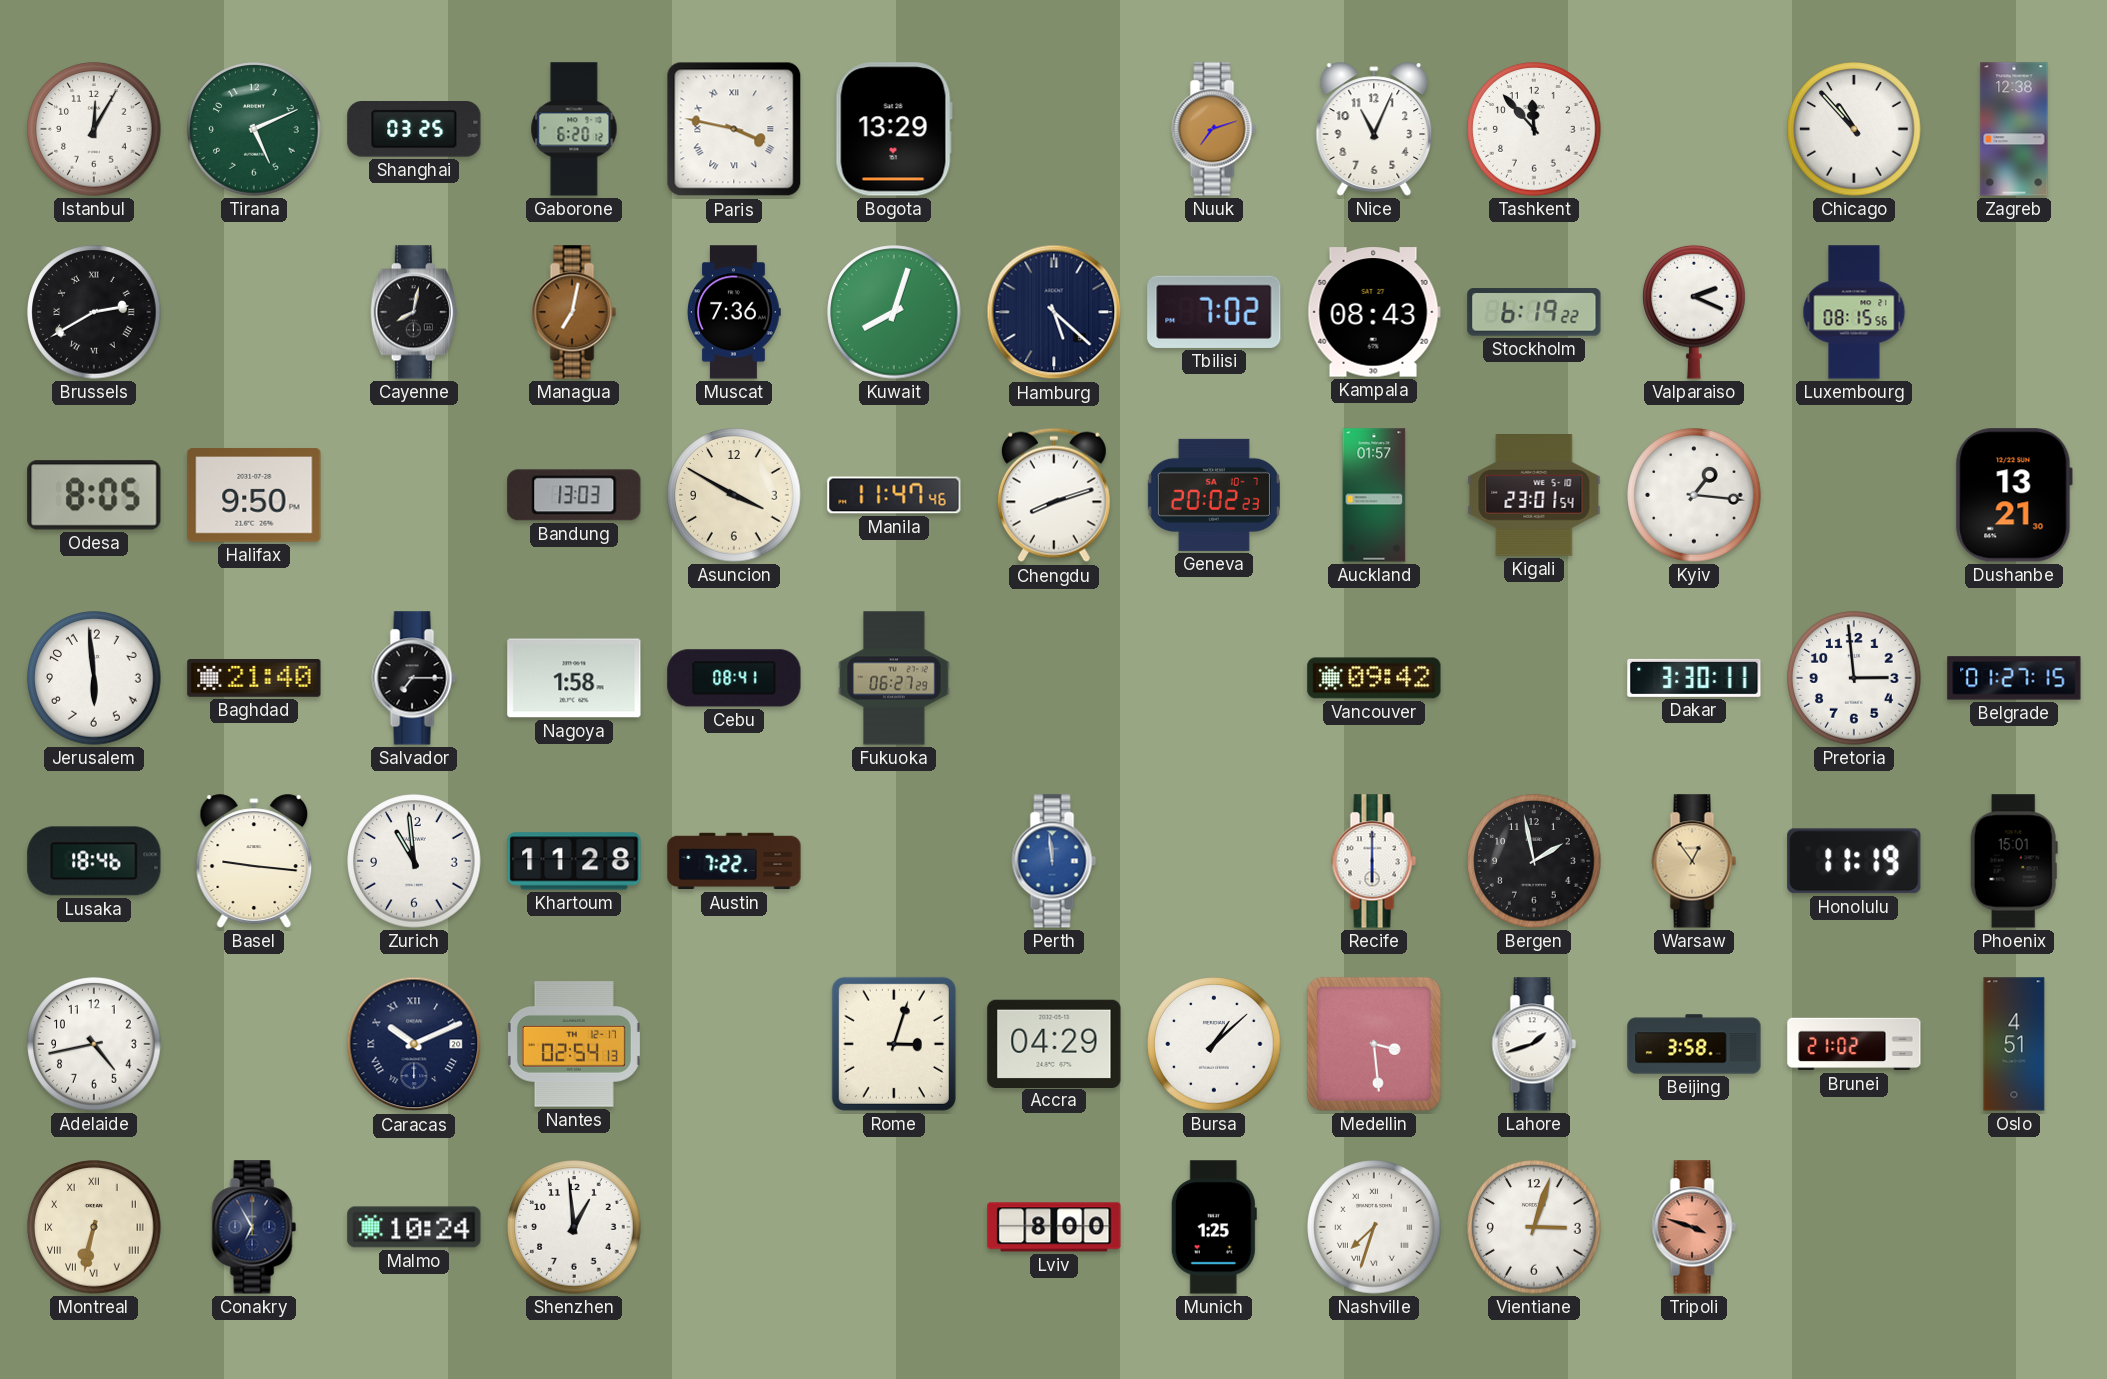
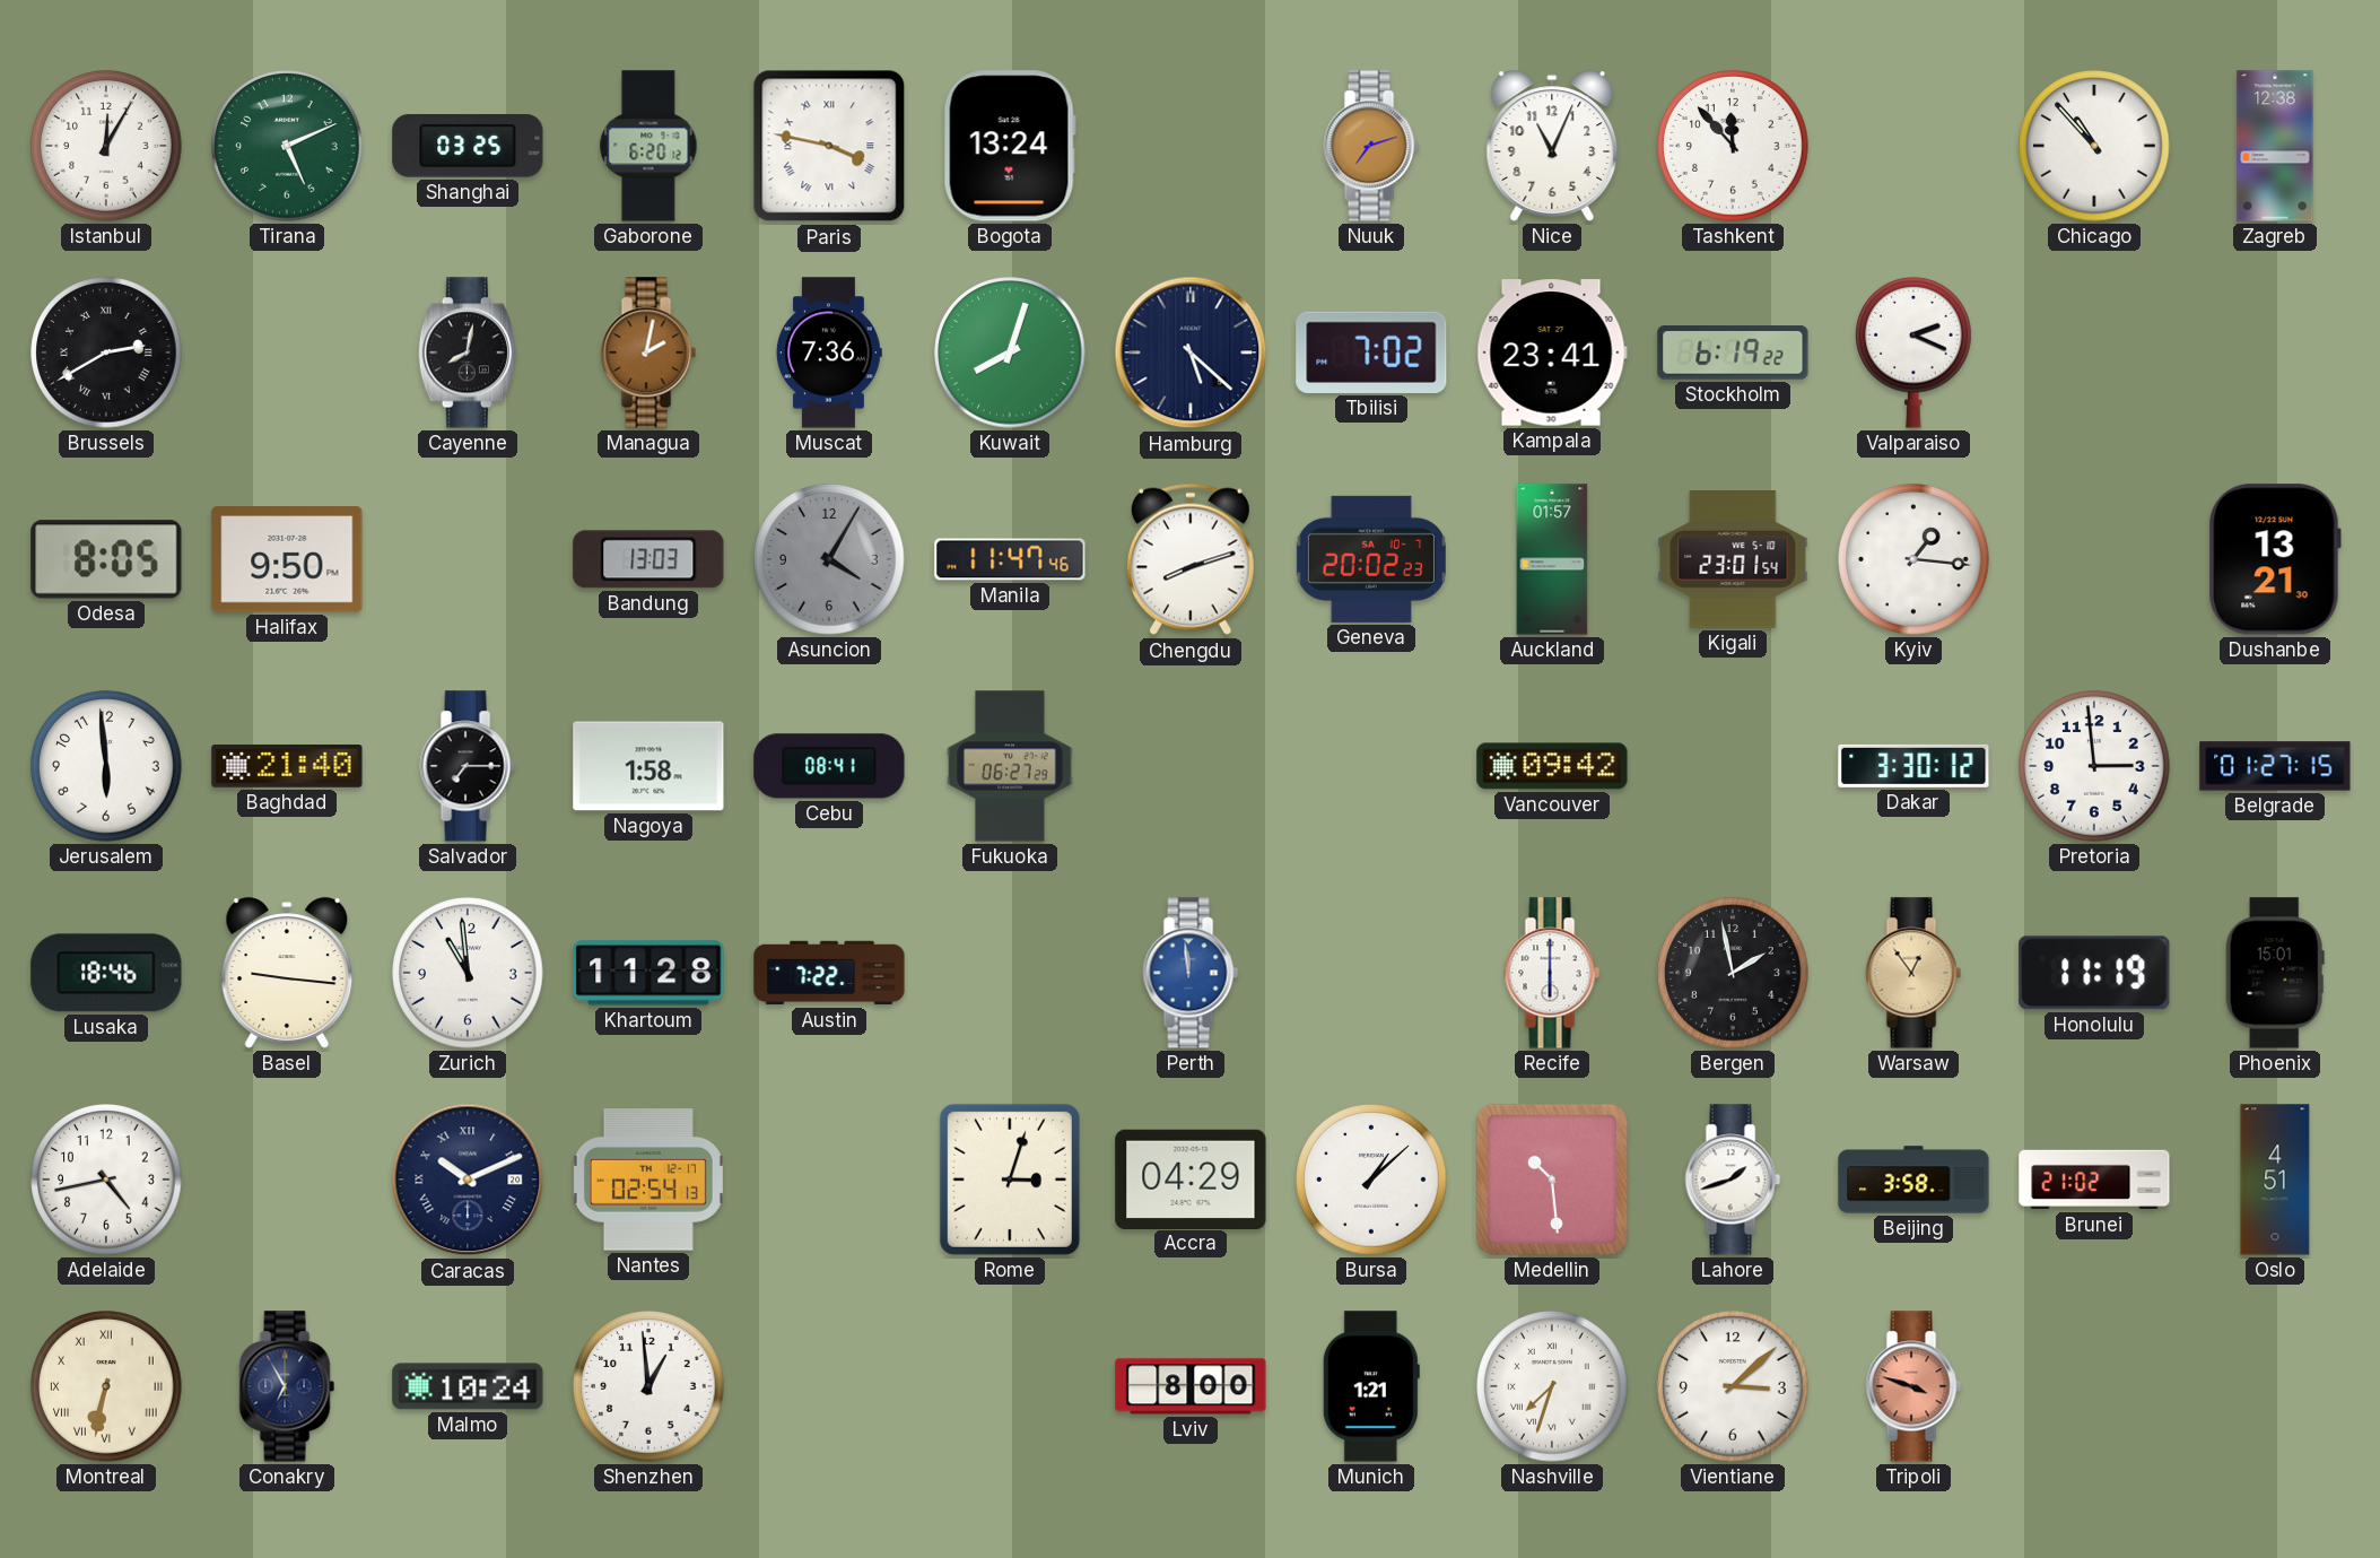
Bogota: 13:29 -> 13:24
Managua: 7:02 -> 2:02
Kampala: 08:43 -> 23:41
Luxembourg: 08:15 -> none
Asuncion: 3:50 -> 4:05
Asuncion dial: cream -> grey
Dakar: 3:30:11 -> 3:30:12
Medellin: 3:29 -> 10:29
Munich: 1:25 -> 1:21
Vientiane: 3:03 -> 3:08
